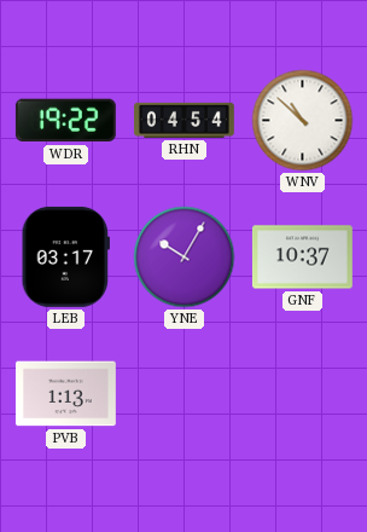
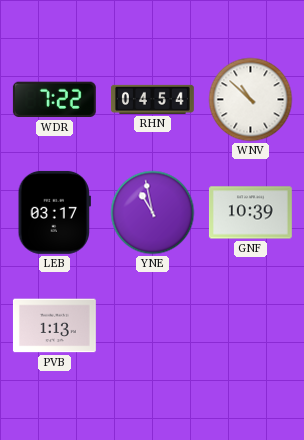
WDR: 19:22 -> 7:22
YNE: 10:05 -> 10:58
GNF: 10:37 -> 10:39
